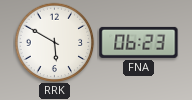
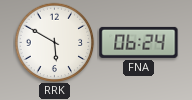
FNA: 06:23 -> 06:24
